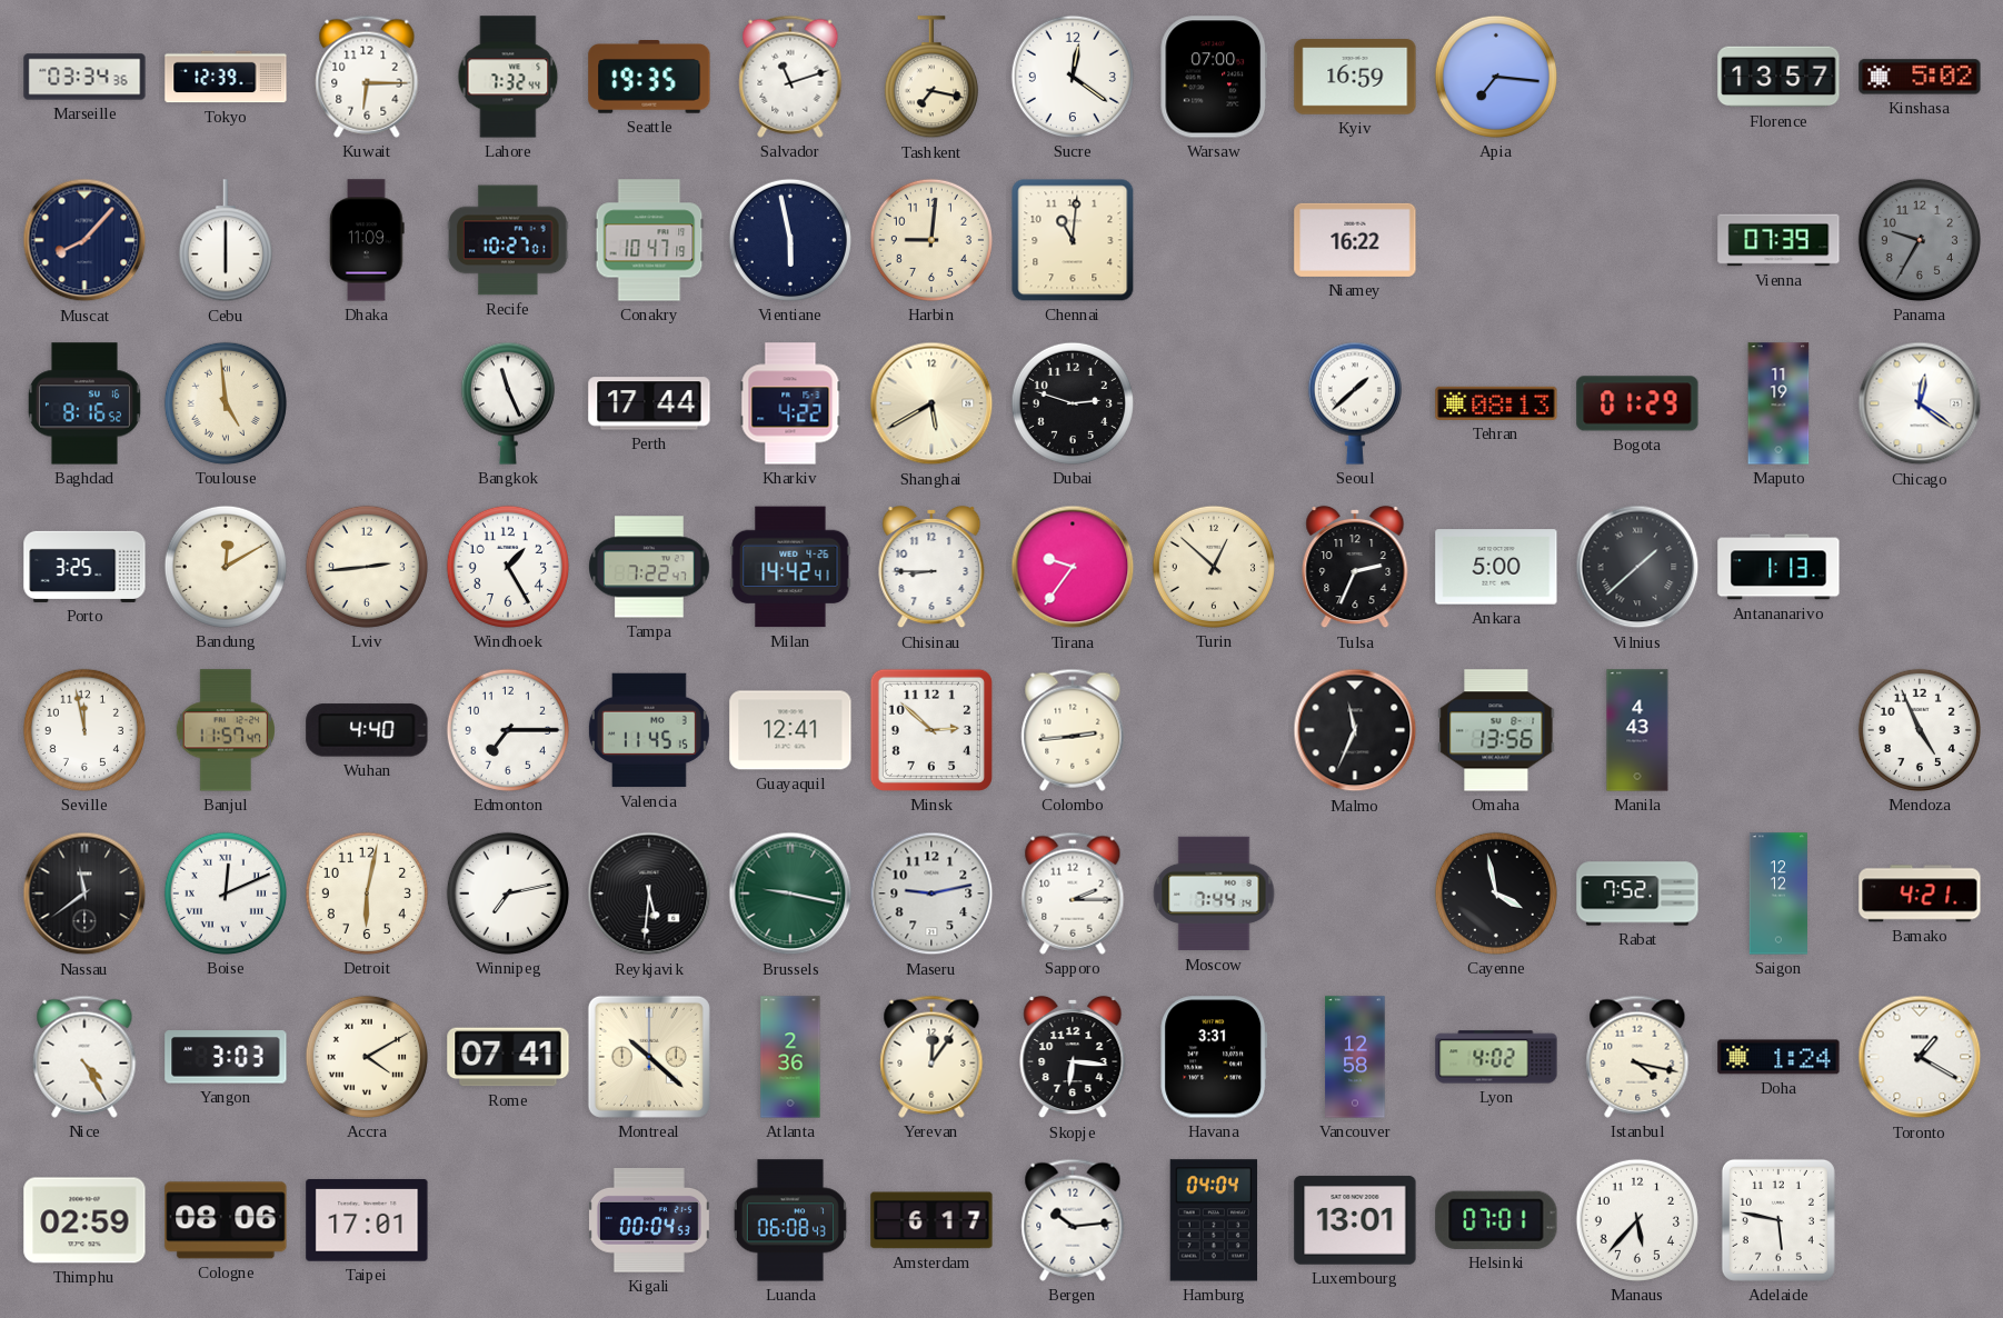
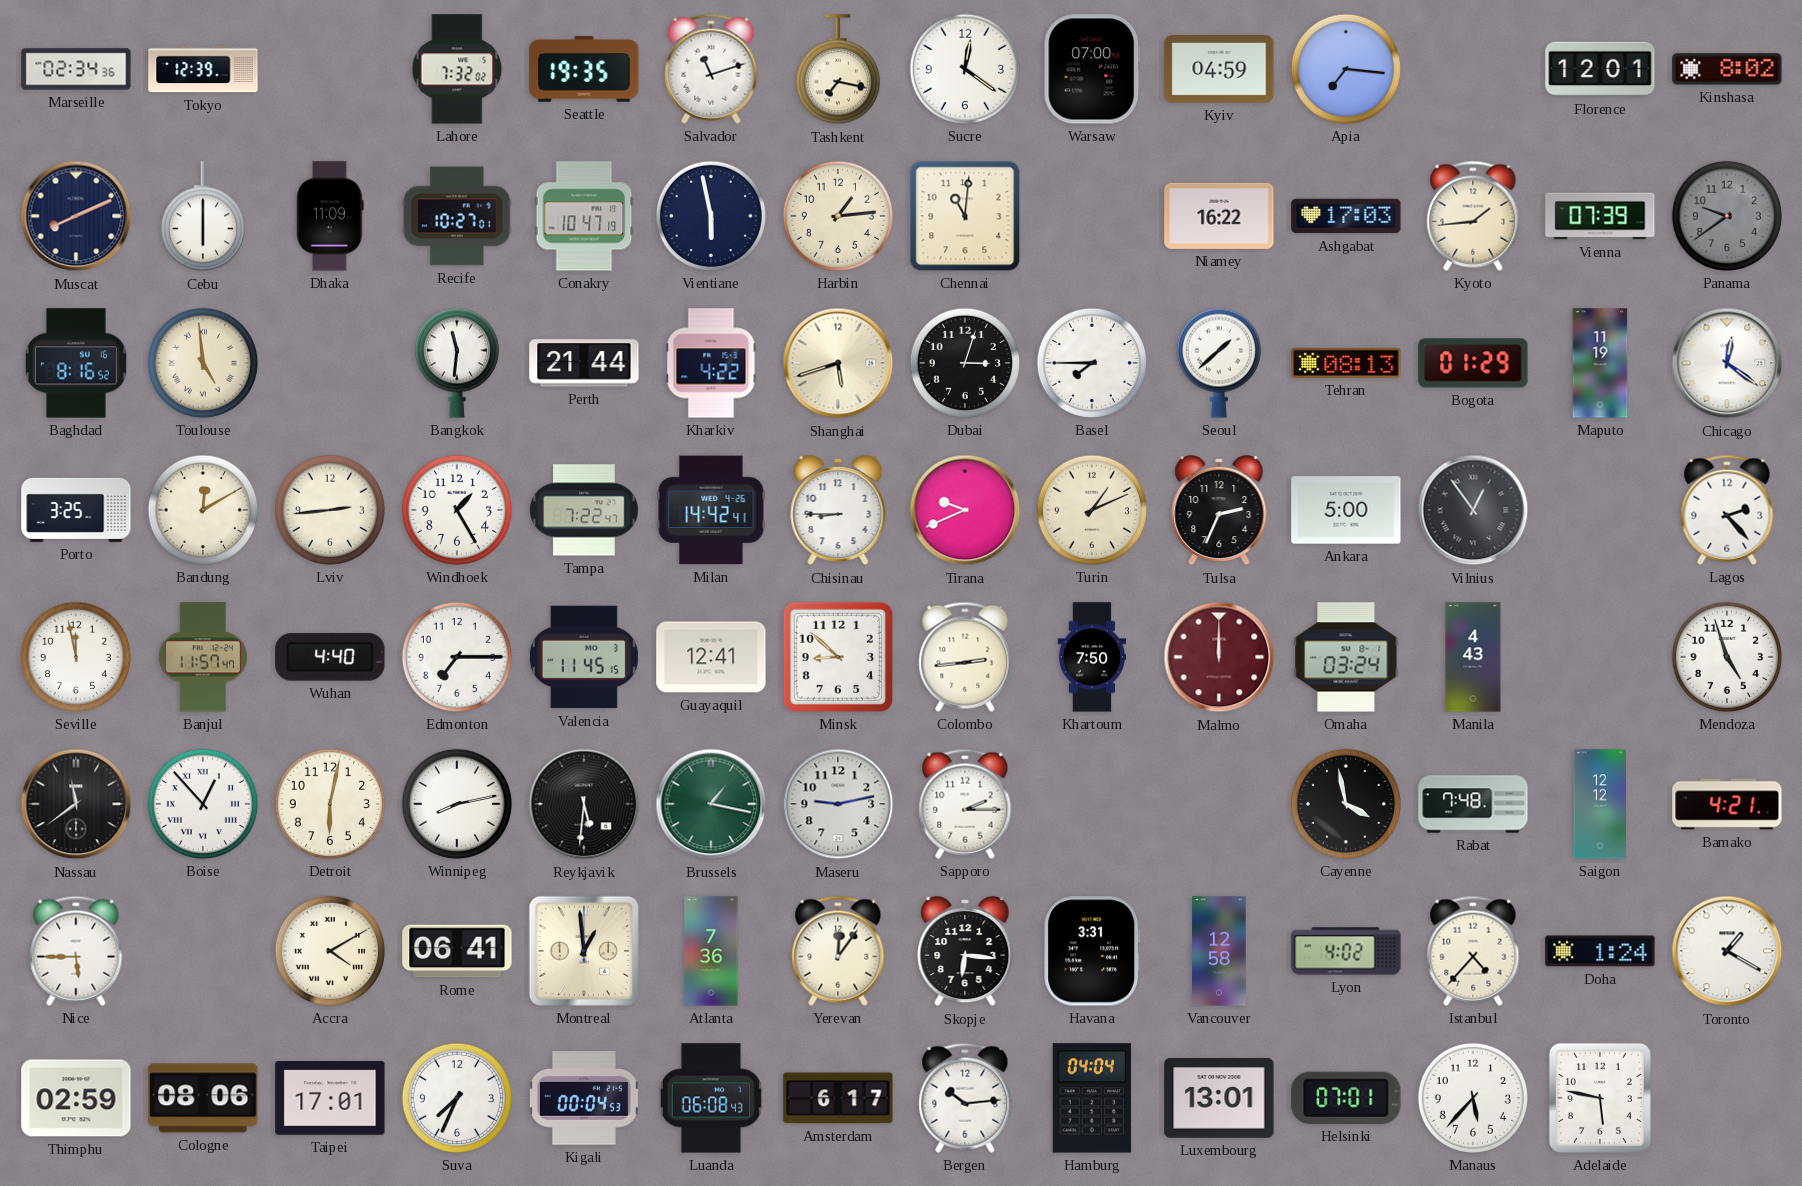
Marseille: 03:34 -> 02:34
Kuwait: 6:15 -> none
Lahore: 7:32:44 -> 7:32:02
Kyiv: 16:59 -> 04:59
Florence: 13:57 -> 12:01
Kinshasa: 5:02 -> 8:02
Muscat: 8:07 -> 8:11
Harbin: 9:01 -> 1:14
Ashgabat: none -> 17:03
Kyoto: none -> 1:44
Panama: 9:35 -> 9:39
Bangkok: 11:26 -> 11:31
Perth: 17:44 -> 21:44
Shanghai: 5:40 -> 5:42
Dubai: 2:48 -> 3:03
Basel: none -> 7:45
Tirana: 9:36 -> 9:41
Turin: 12:52 -> 1:11
Vilnius: 1:38 -> 12:54
Antananarivo: 1:13 -> none
Lagos: none -> 2:23
Minsk: 2:52 -> 8:52
Khartoum: none -> 7:50
Malmo: 11:34 -> 12:00
Malmo dial: black -> burgundy
Omaha: 13:56 -> 03:24
Mendoza: 4:56 -> 4:57
Boise: 12:11 -> 12:53
Winnipeg: 7:13 -> 8:13
Brussels: 9:17 -> 1:17
Moscow: 7:44 -> none
Rabat: 7:52 -> 7:48
Nice: 4:25 -> 5:45
Yangon: 3:03 -> none
Rome: 07:41 -> 06:41
Montreal: 10:22 -> 12:59
Atlanta: 2:36 -> 7:36
Istanbul: 4:17 -> 4:37
Suva: none -> 7:34
